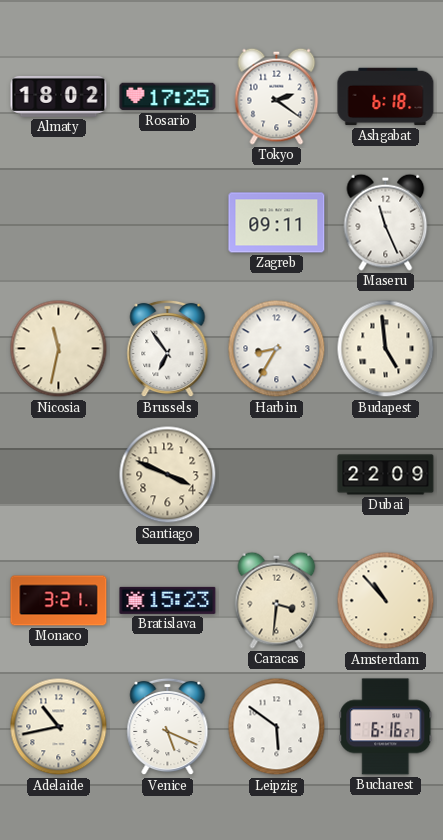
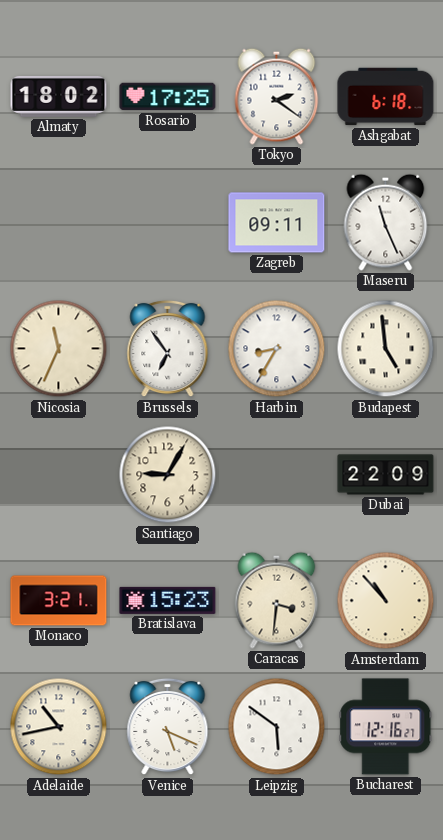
Nicosia: 11:32 -> 11:34
Santiago: 3:49 -> 9:05
Bucharest: 6:16 -> 12:16
